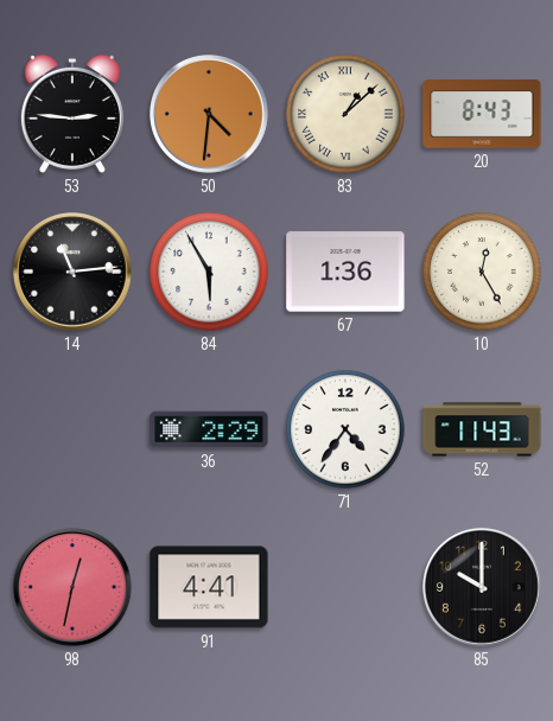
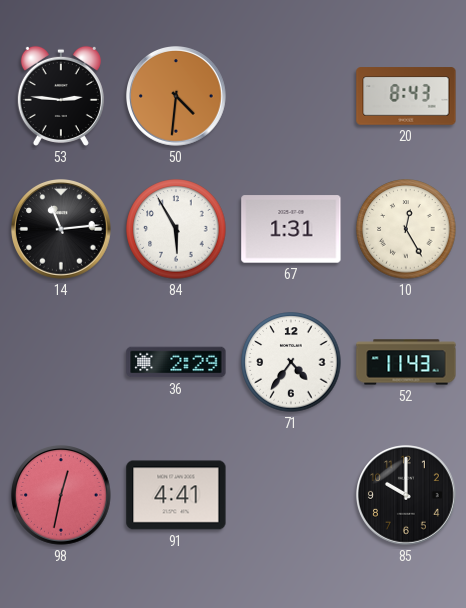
83: 1:08 -> none
67: 1:36 -> 1:31
